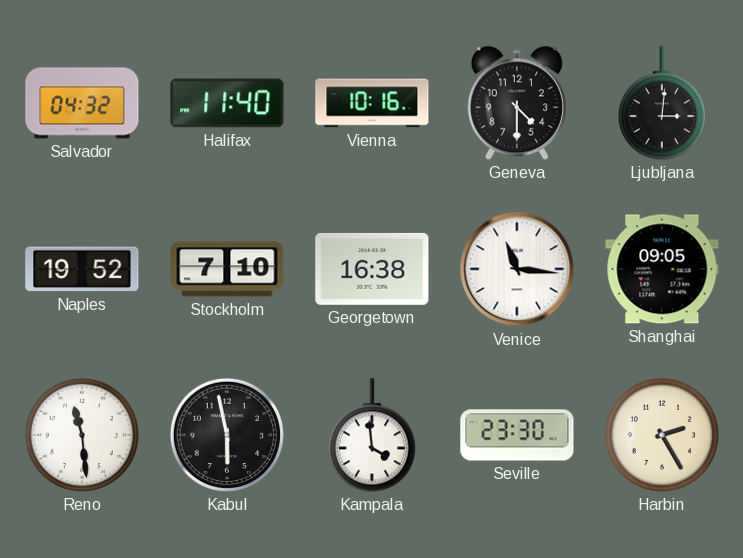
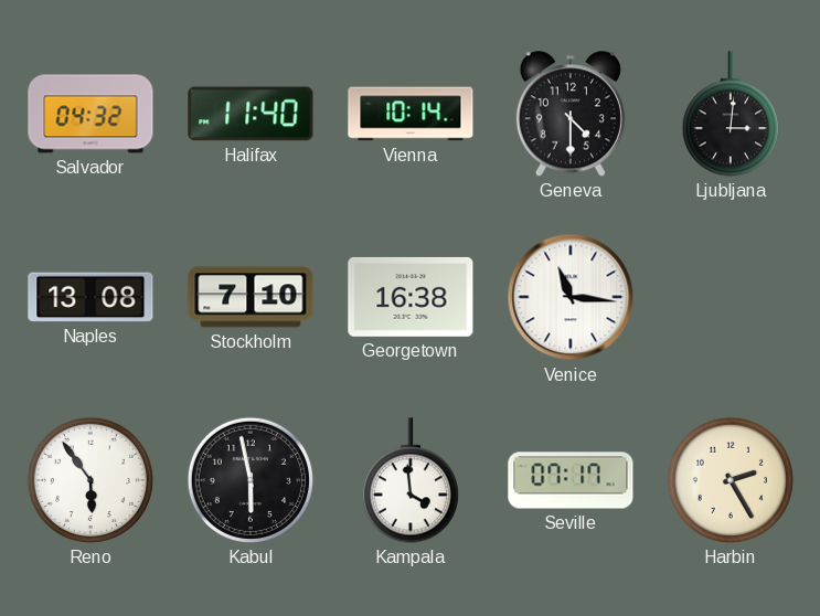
Vienna: 10:16 -> 10:14
Naples: 19:52 -> 13:08
Shanghai: 09:05 -> none
Reno: 11:29 -> 5:54
Seville: 23:30 -> 07:17
